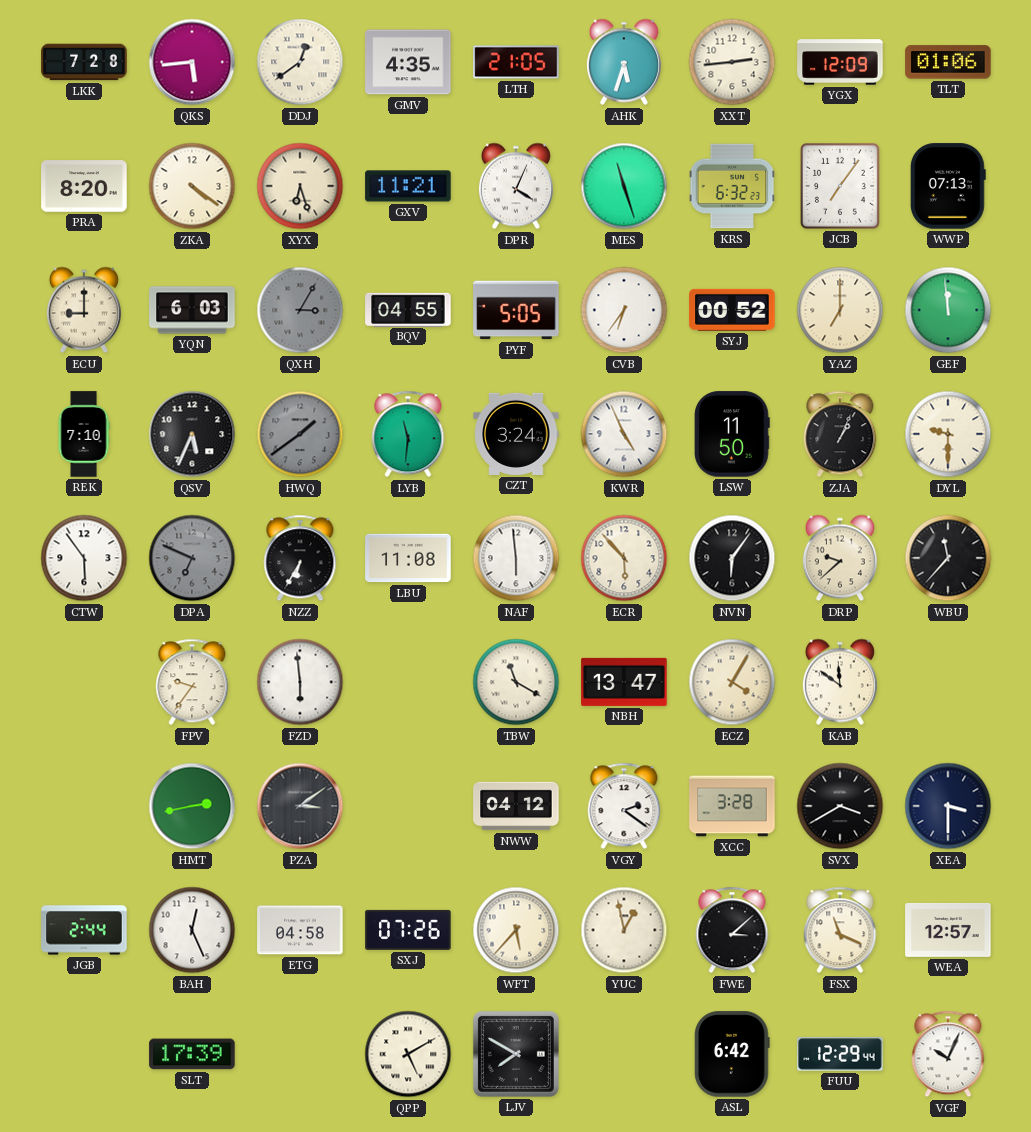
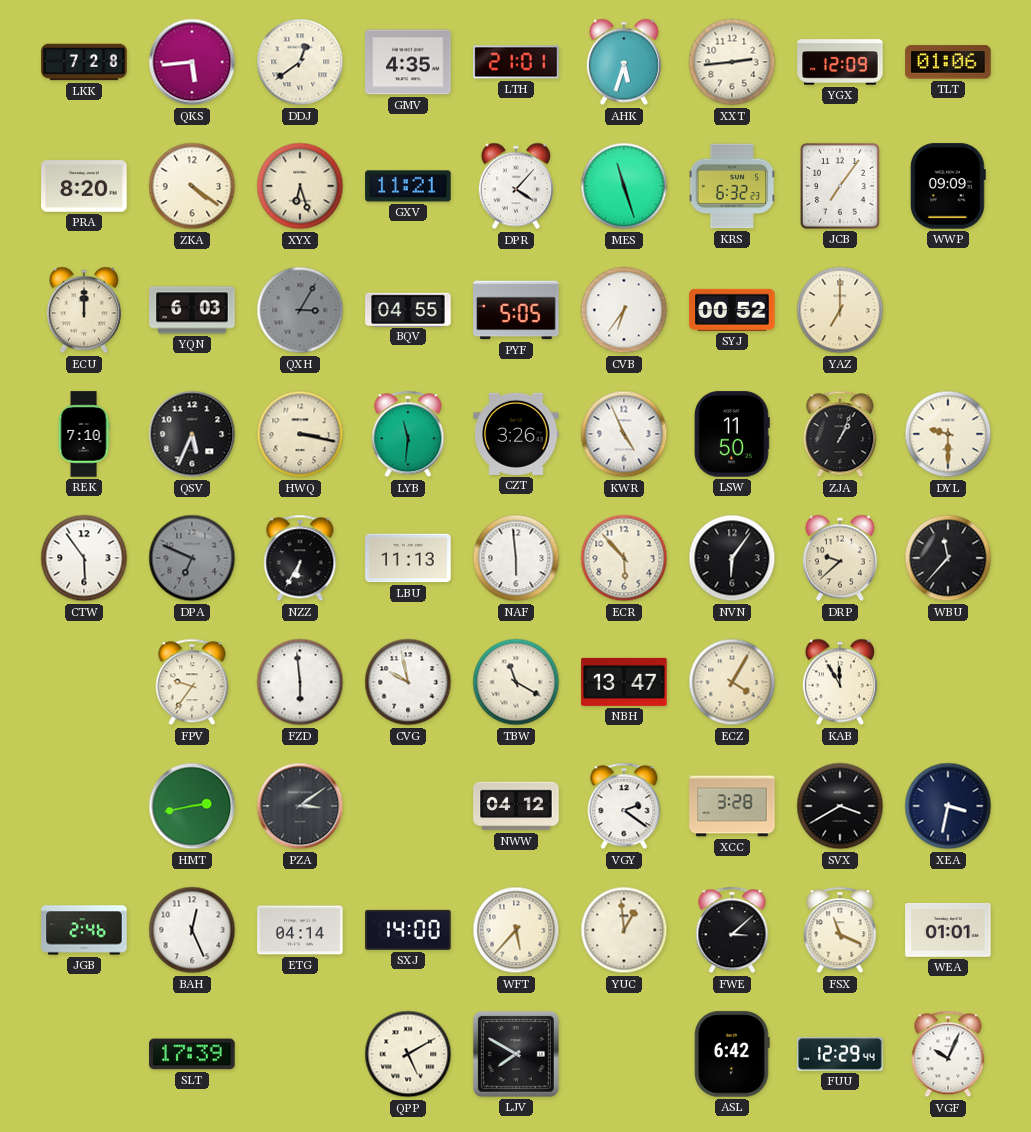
LTH: 21:05 -> 21:01
DPR: 4:04 -> 4:07
WWP: 07:13 -> 09:09
ECU: 9:00 -> 12:00
GEF: 11:59 -> none
HWQ: 1:39 -> 3:17
HWQ dial: grey -> cream
CZT: 3:24 -> 3:26
LBU: 11:08 -> 11:13
CVG: none -> 9:58
KAB: 11:51 -> 11:55
XEA: 3:30 -> 3:32
JGB: 2:44 -> 2:46
ETG: 04:58 -> 04:14
SXJ: 07:26 -> 14:00
YUC: 12:58 -> 12:59
WEA: 12:57 -> 01:01
